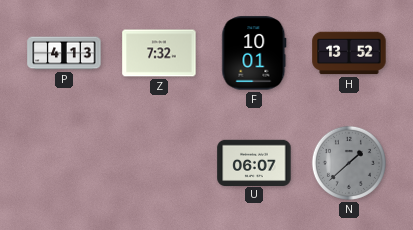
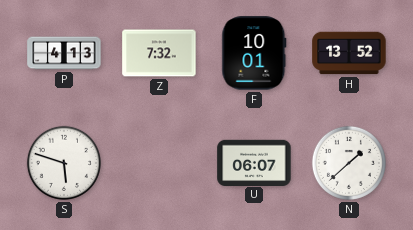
S: none -> 5:48
N dial: grey -> white
